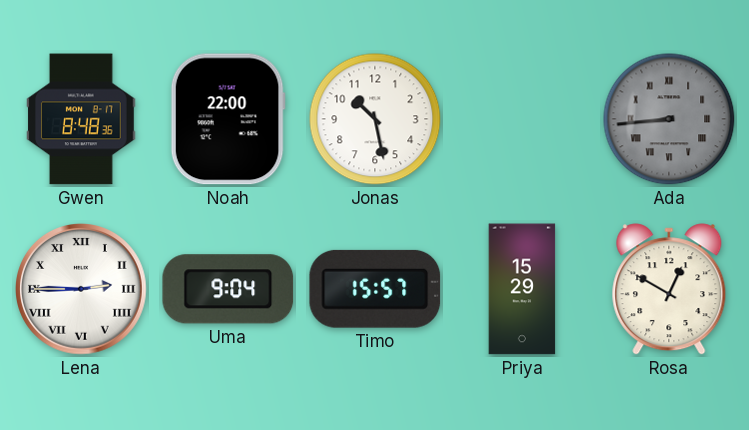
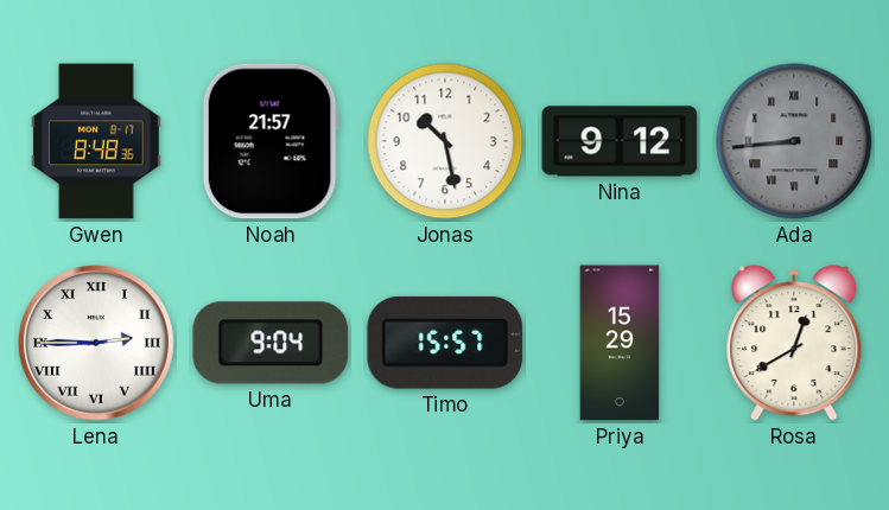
Noah: 22:00 -> 21:57
Nina: none -> 9:12
Rosa: 12:50 -> 12:40
